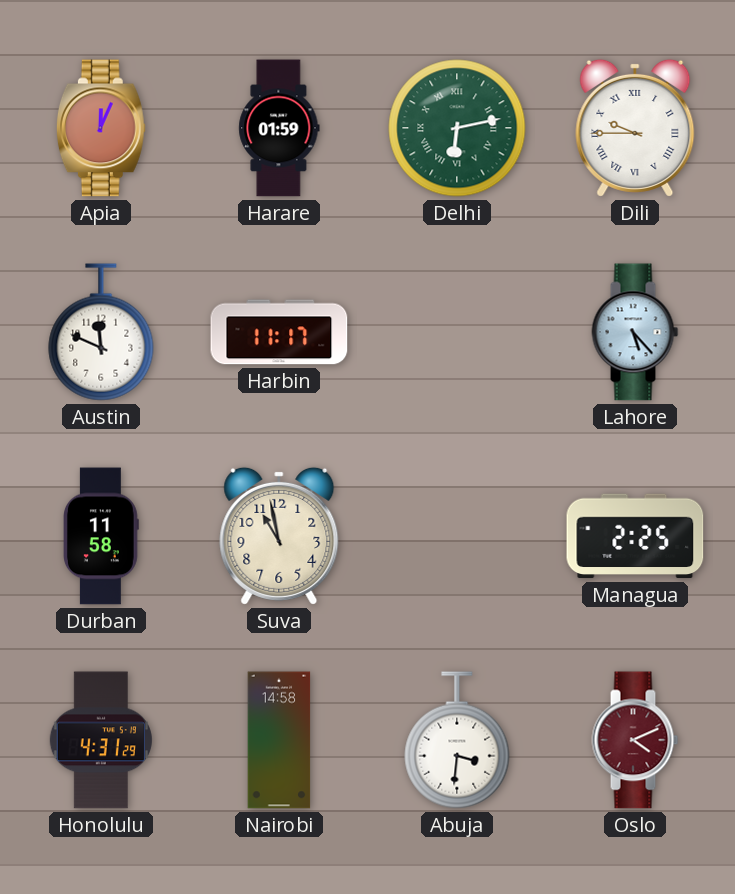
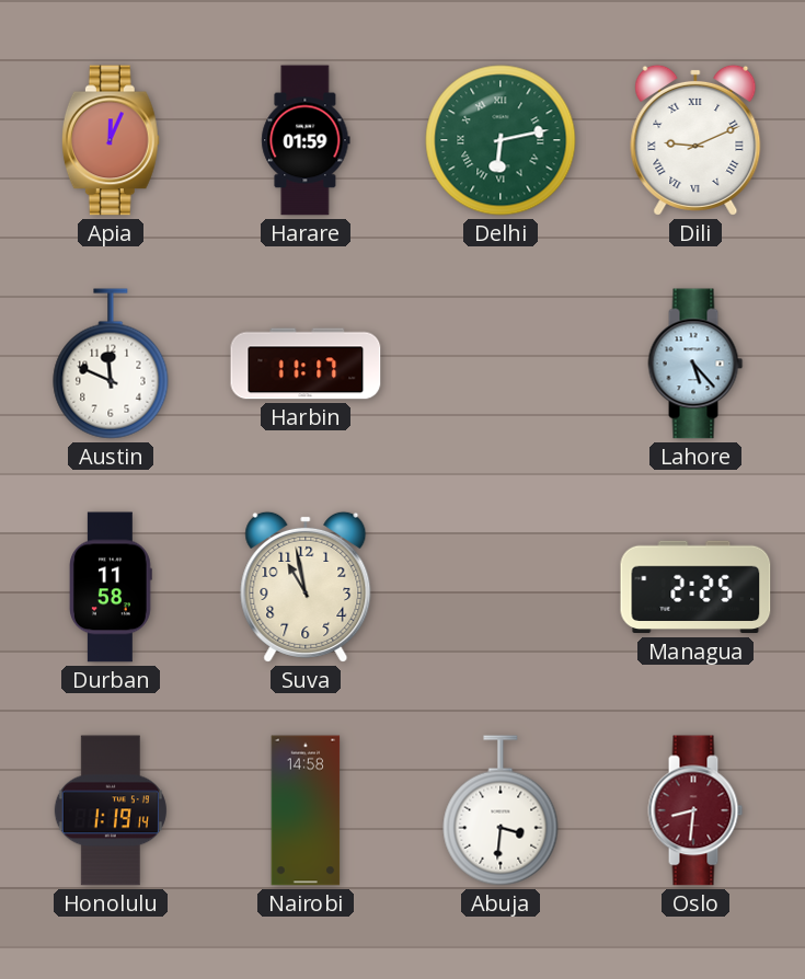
Dili: 9:45 -> 9:11
Honolulu: 4:31 -> 1:19
Oslo: 4:11 -> 8:31
